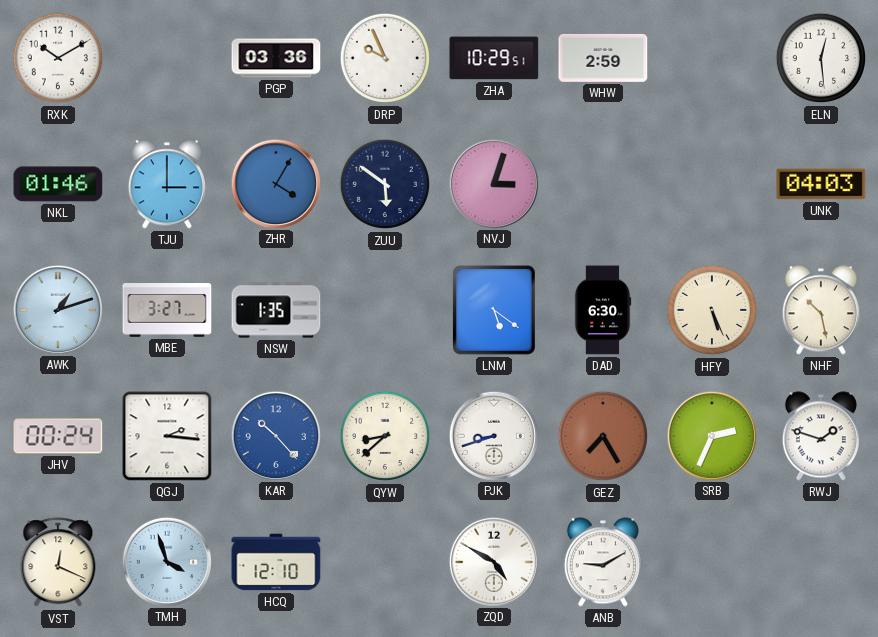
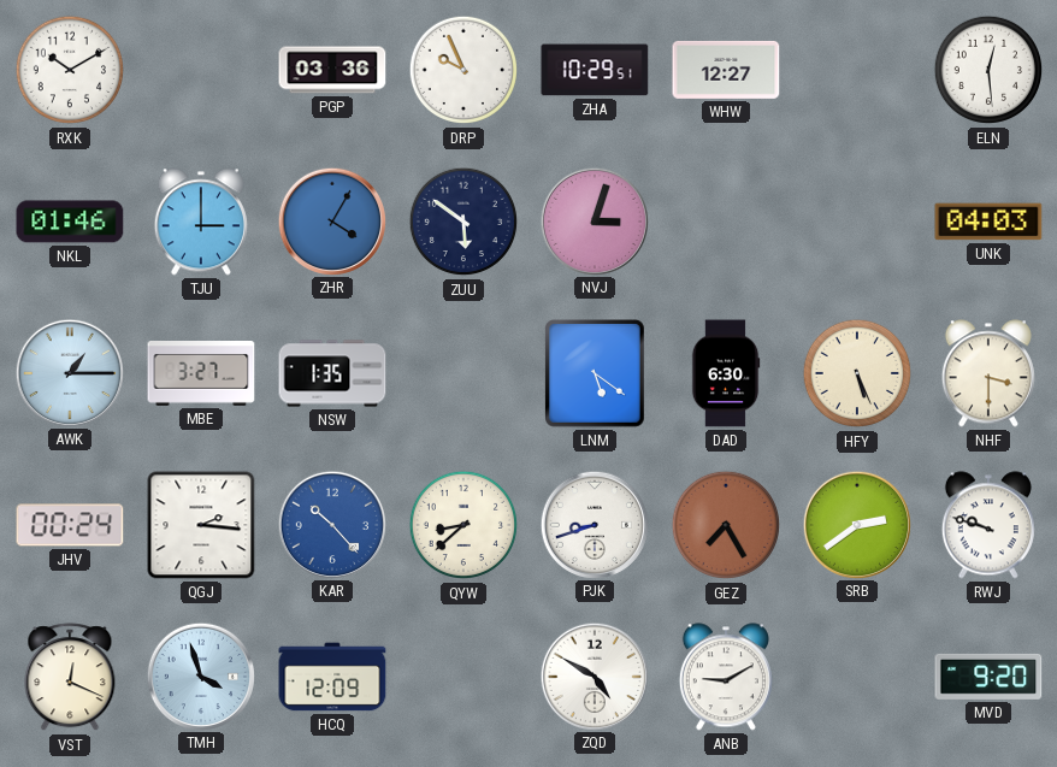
WHW: 2:59 -> 12:27
AWK: 1:12 -> 1:15
NHF: 10:28 -> 3:30
SRB: 2:34 -> 2:39
RWJ: 1:48 -> 9:48
HCQ: 12:10 -> 12:09
MVD: none -> 9:20
